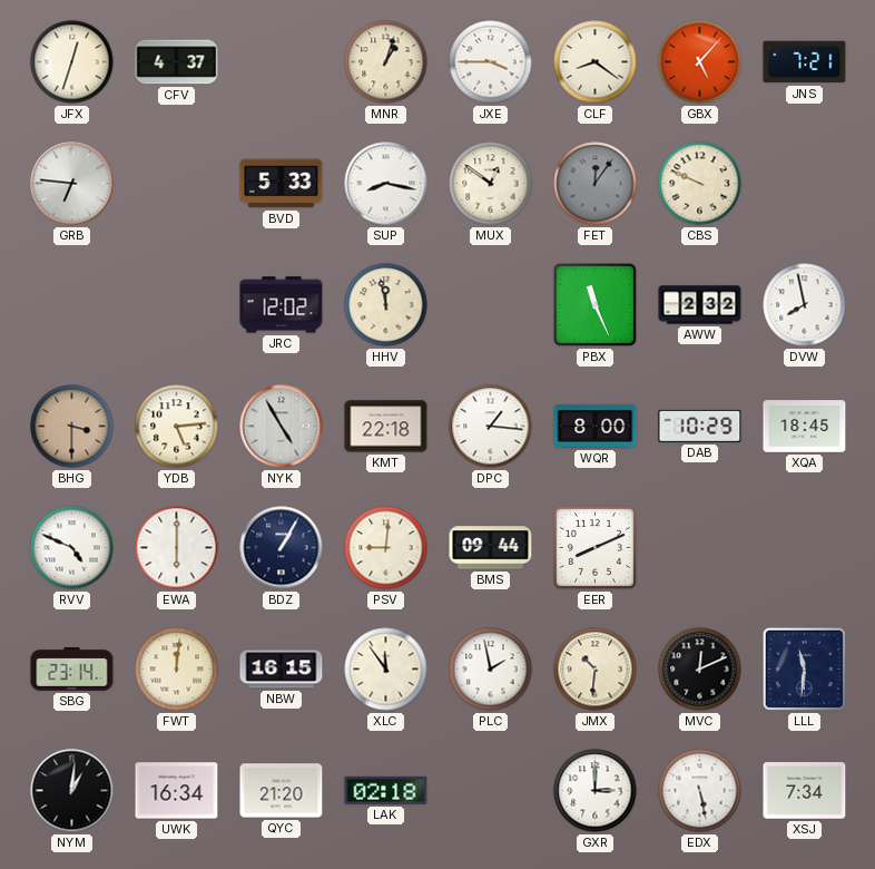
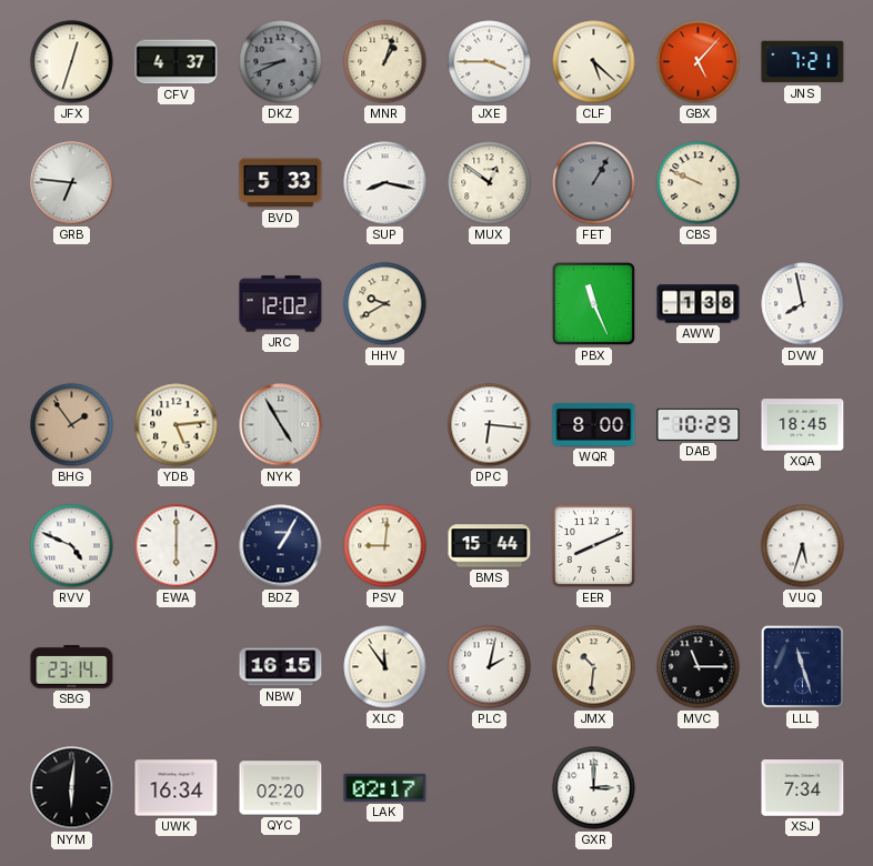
DKZ: none -> 8:41
CLF: 8:21 -> 5:22
FET: 12:06 -> 1:05
HHV: 11:58 -> 9:40
AWW: 2:32 -> 1:38
BHG: 3:30 -> 1:54
KMT: 22:18 -> none
DPC: 1:16 -> 6:16
BMS: 09:44 -> 15:44
VUQ: none -> 5:33
FWT: 12:01 -> none
PLC: 1:58 -> 2:02
MVC: 12:11 -> 11:15
LLL: 11:31 -> 11:27
NYM: 1:01 -> 6:01
QYC: 21:20 -> 02:20
LAK: 02:18 -> 02:17
EDX: 5:28 -> none
